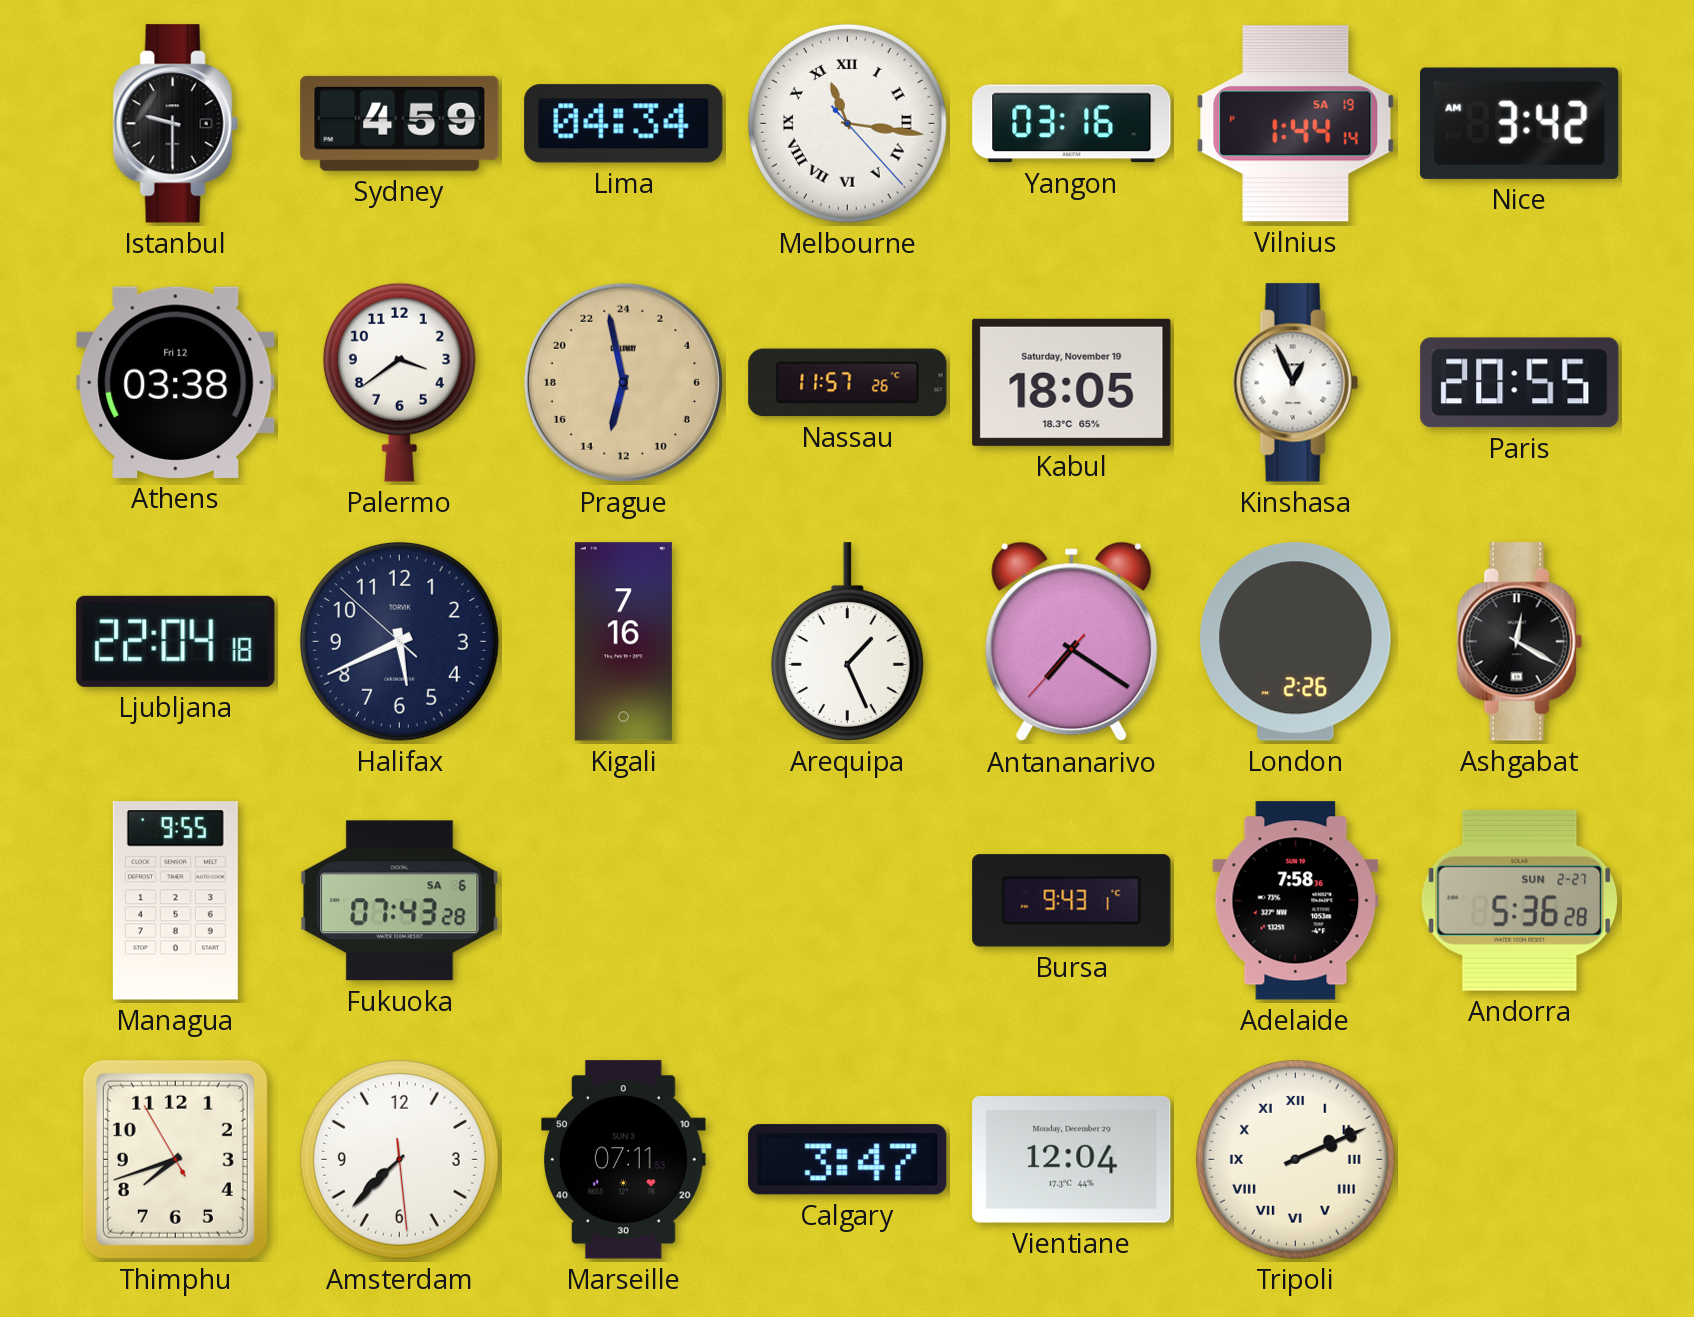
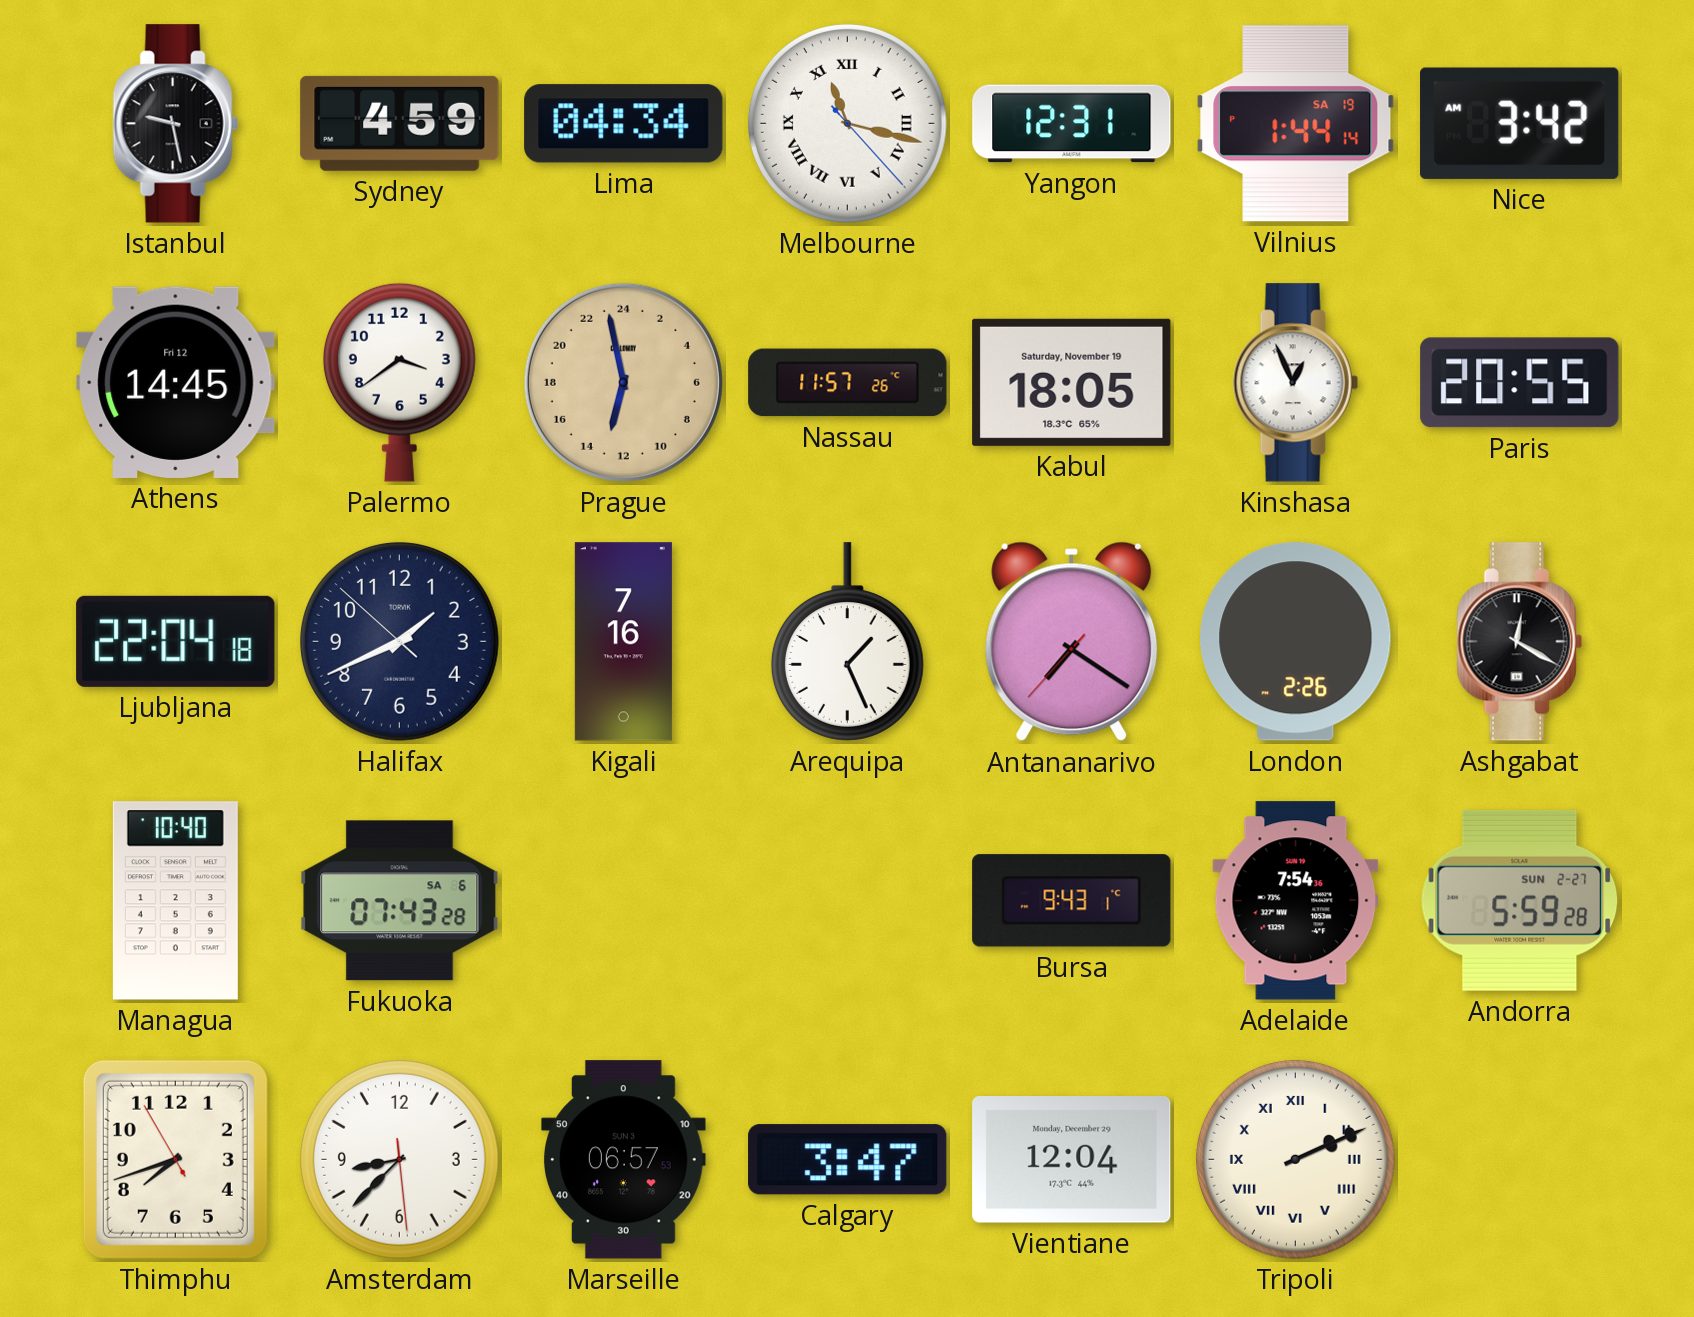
Istanbul: 9:30 -> 9:28
Melbourne: 11:16 -> 11:17
Yangon: 03:16 -> 12:31
Athens: 03:38 -> 14:45
Halifax: 5:40 -> 1:40
Managua: 9:55 -> 10:40
Adelaide: 7:58 -> 7:54
Andorra: 5:36 -> 5:59
Amsterdam: 7:37 -> 8:37
Marseille: 07:11 -> 06:57
